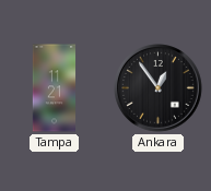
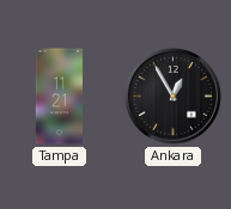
Ankara: 12:54 -> 12:55
